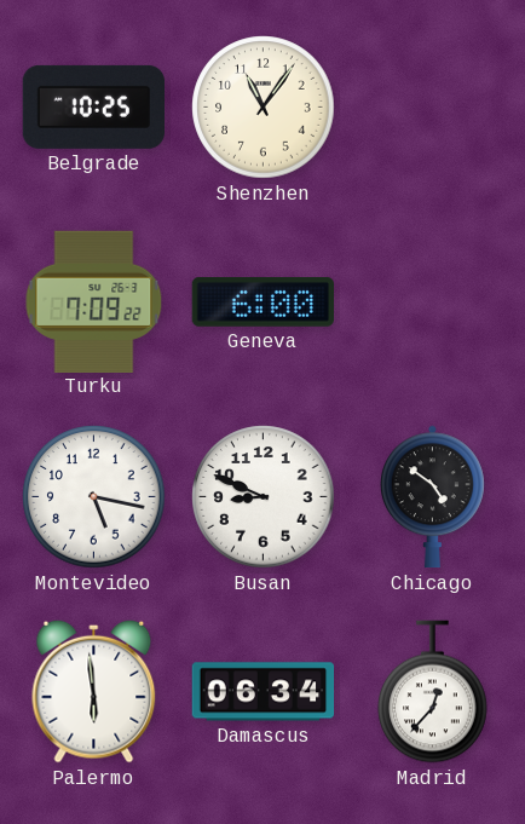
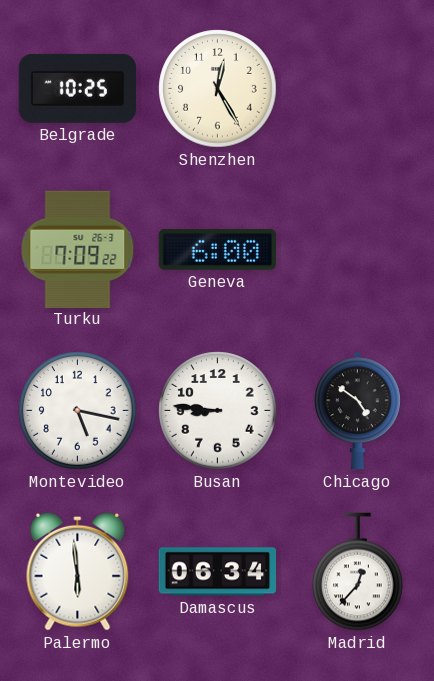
Shenzhen: 11:06 -> 12:25
Busan: 8:49 -> 8:46
